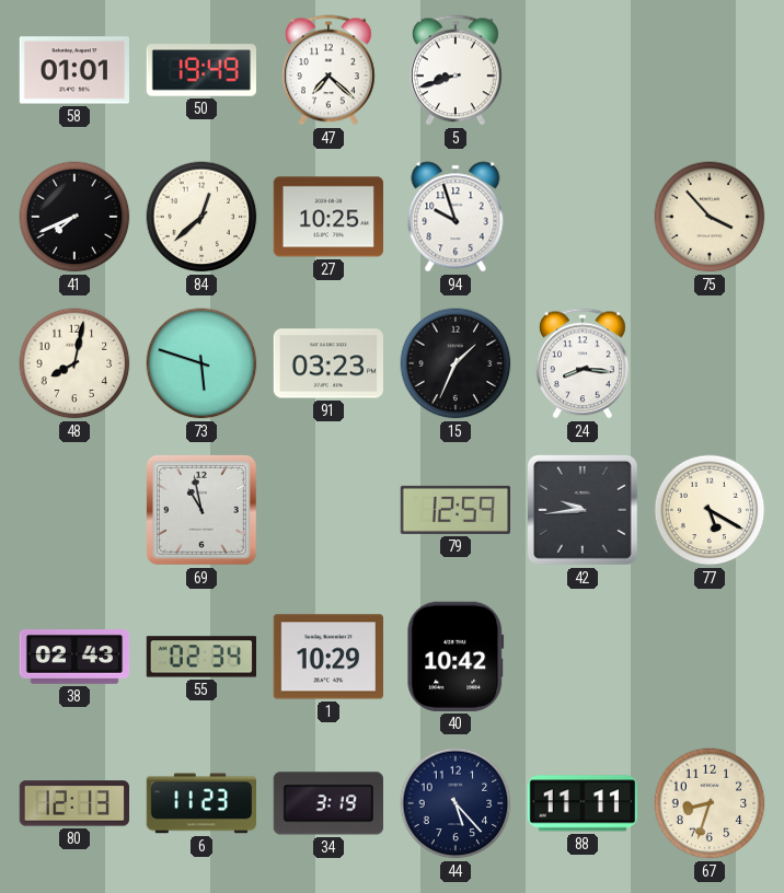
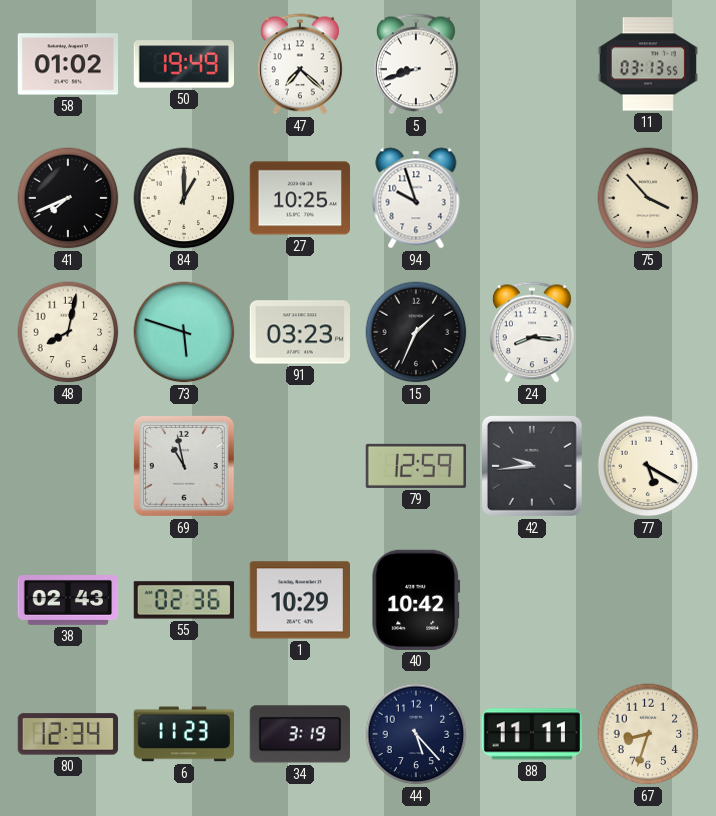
58: 01:01 -> 01:02
11: none -> 03:13
84: 12:38 -> 1:00
55: 02:34 -> 02:36
80: 12:13 -> 12:34
